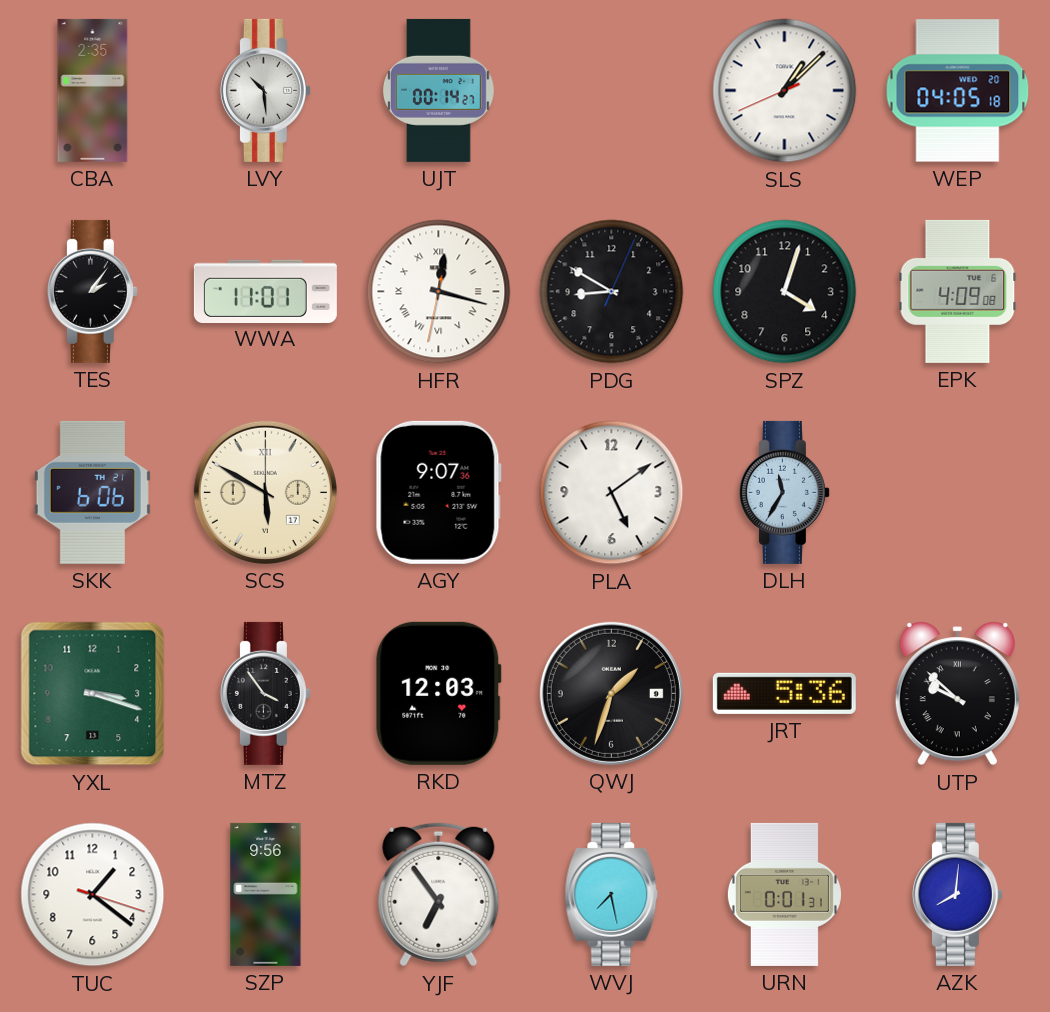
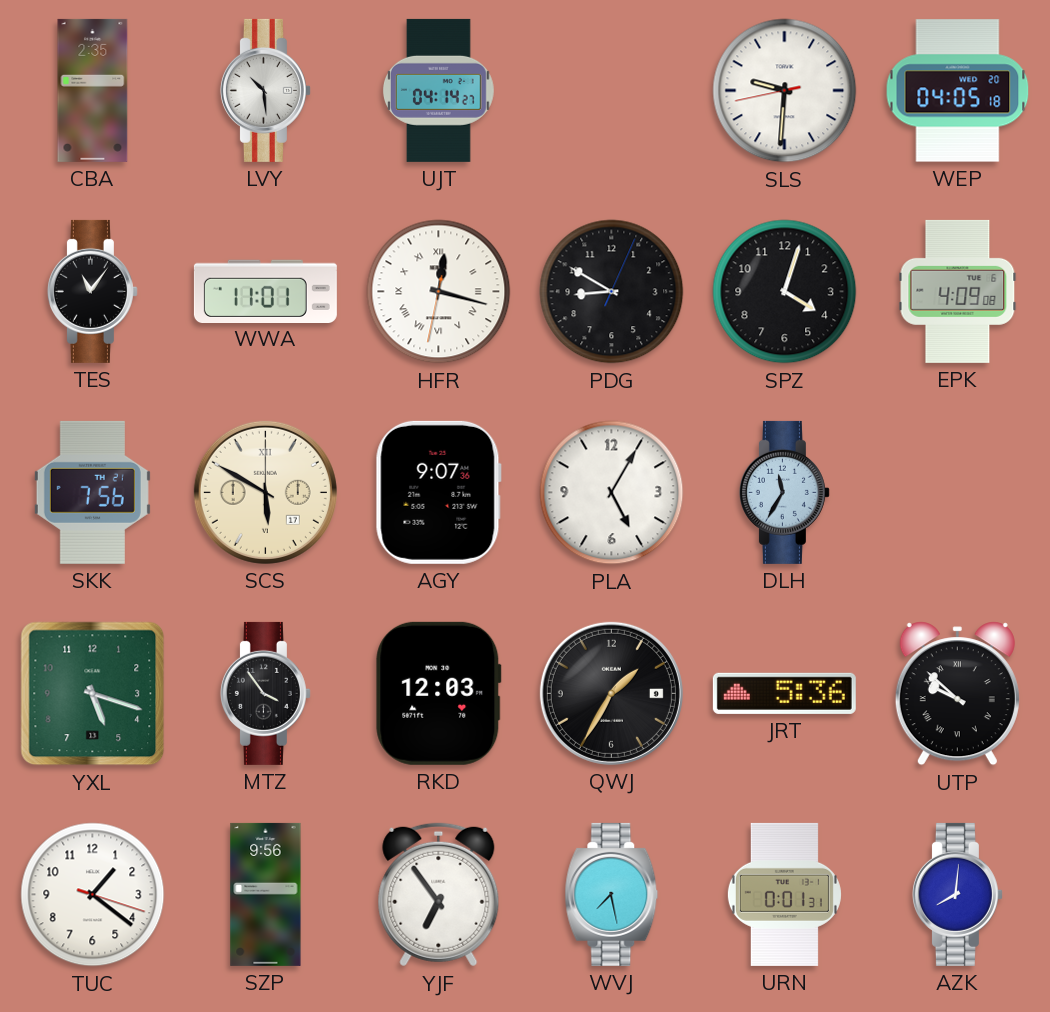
UJT: 00:14 -> 04:14
SLS: 1:07 -> 9:30
TES: 2:06 -> 11:06
SKK: 6:06 -> 7:56
PLA: 5:09 -> 5:05
YXL: 3:18 -> 5:18
QWJ: 1:33 -> 1:35
